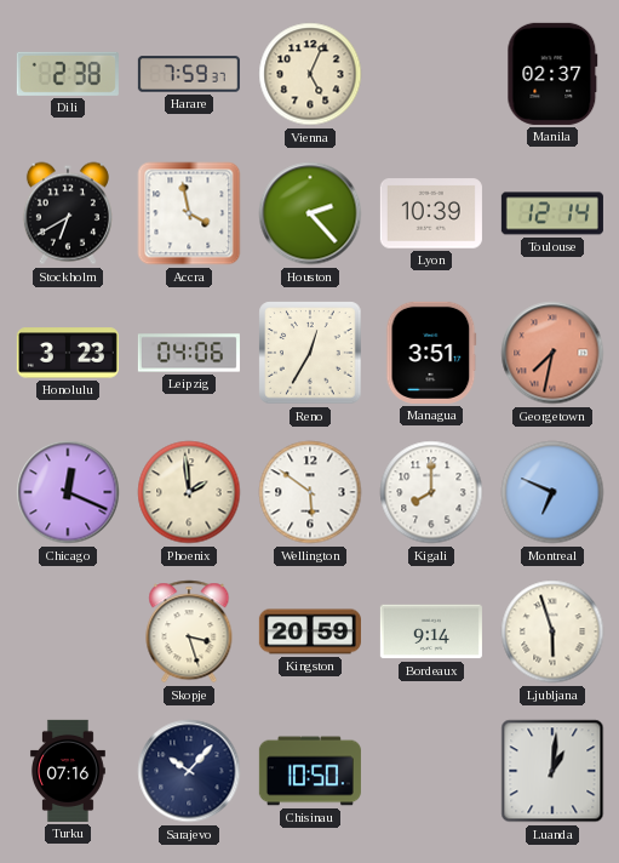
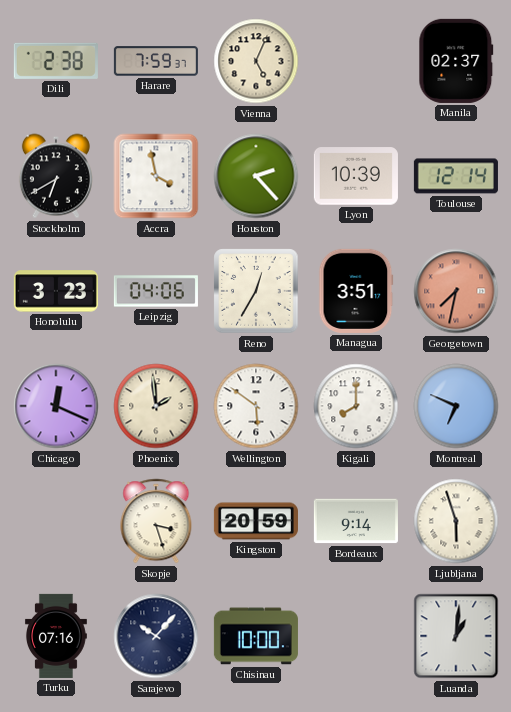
Chisinau: 10:50 -> 10:00
